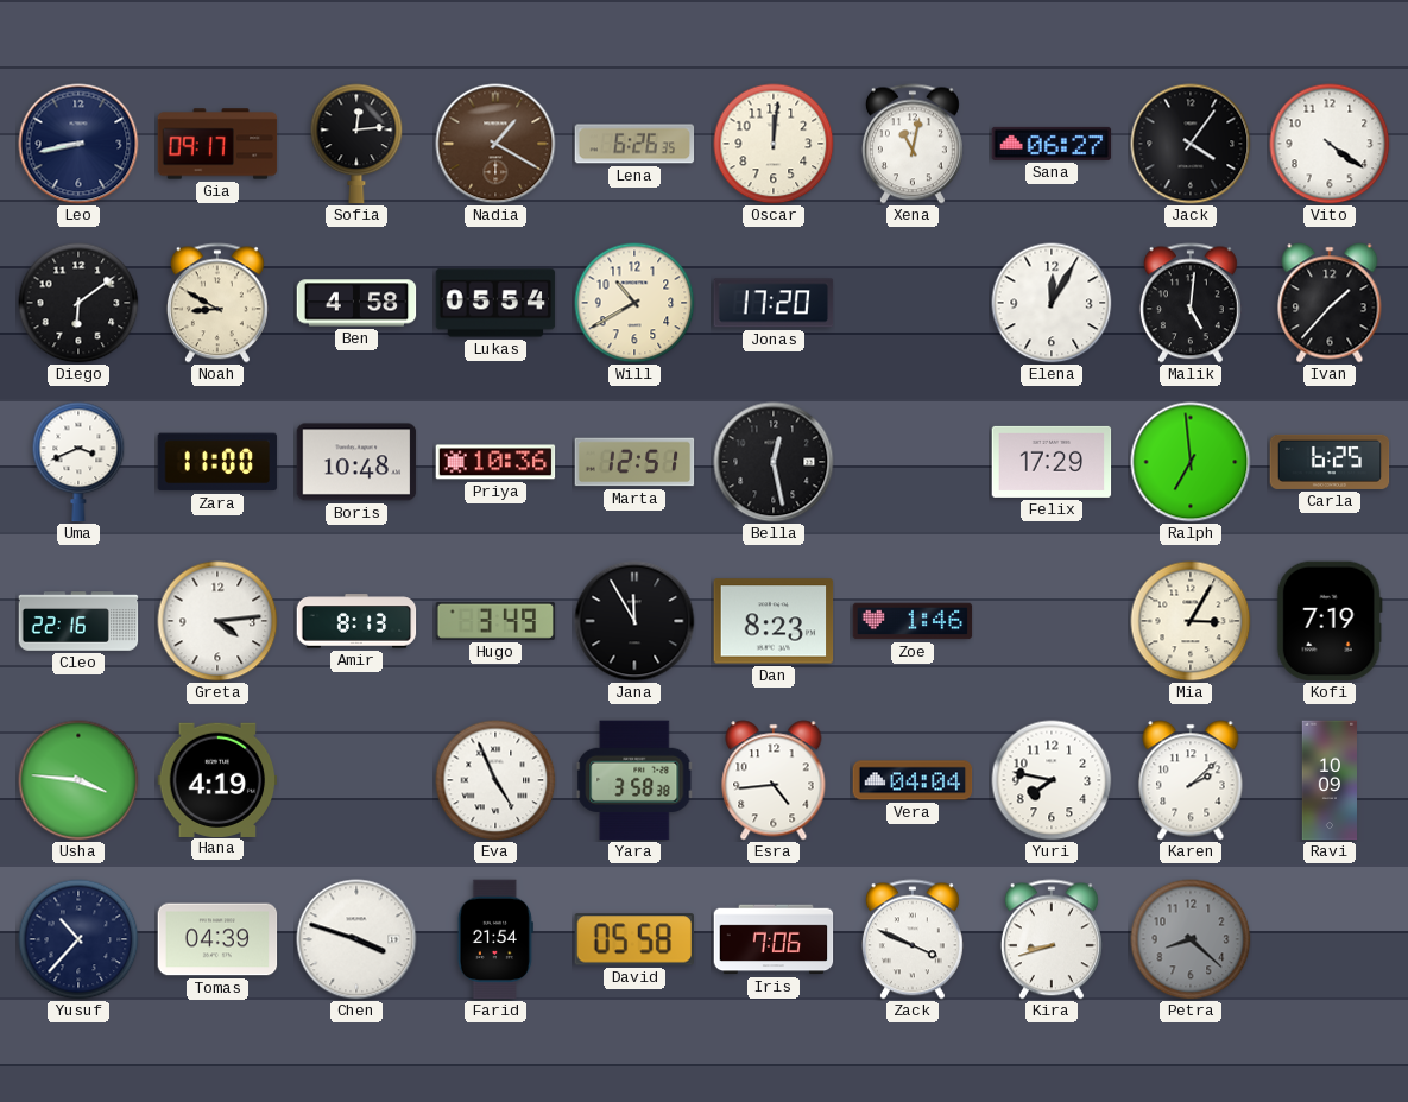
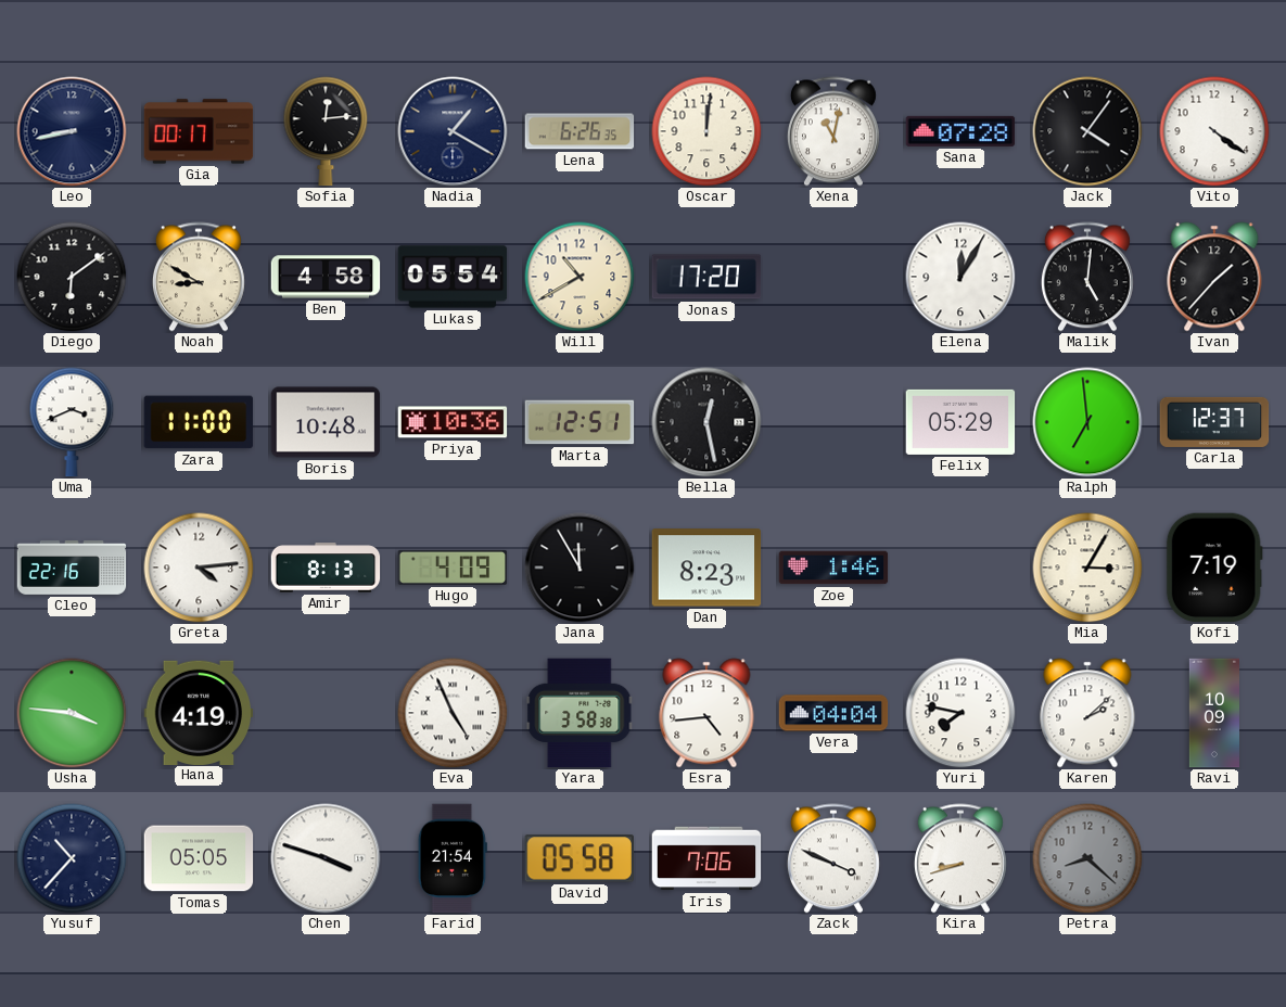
Gia: 09:17 -> 00:17
Nadia dial: brown -> navy
Sana: 06:27 -> 07:28
Felix: 17:29 -> 05:29
Carla: 6:25 -> 12:37
Hugo: 3:49 -> 4:09
Tomas: 04:39 -> 05:05
